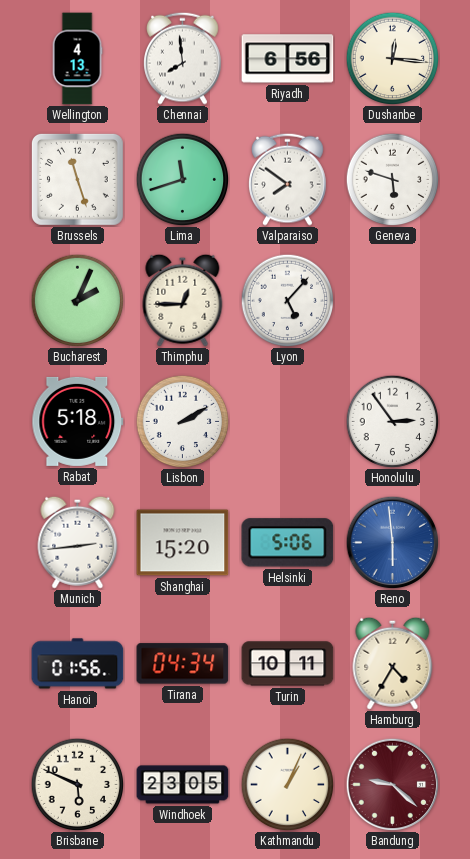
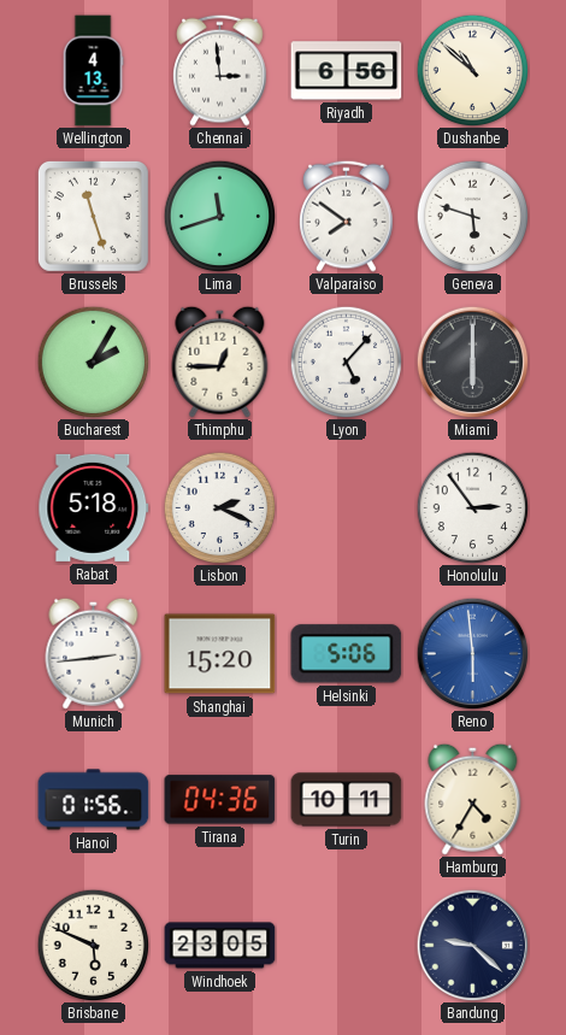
Chennai: 7:59 -> 2:59
Dushanbe: 12:16 -> 10:52
Bucharest: 2:04 -> 2:05
Miami: none -> 6:00
Lisbon: 2:10 -> 2:19
Tirana: 04:34 -> 04:36
Kathmandu: 1:04 -> none
Bandung dial: burgundy -> navy
